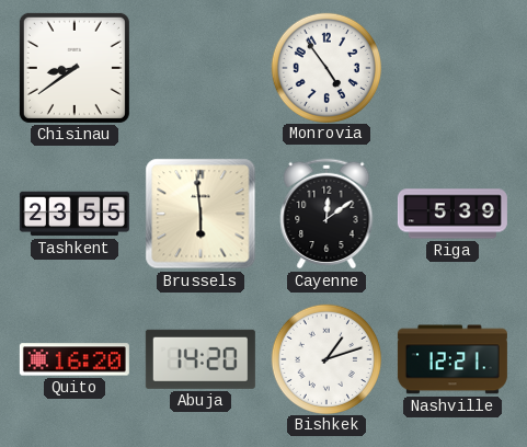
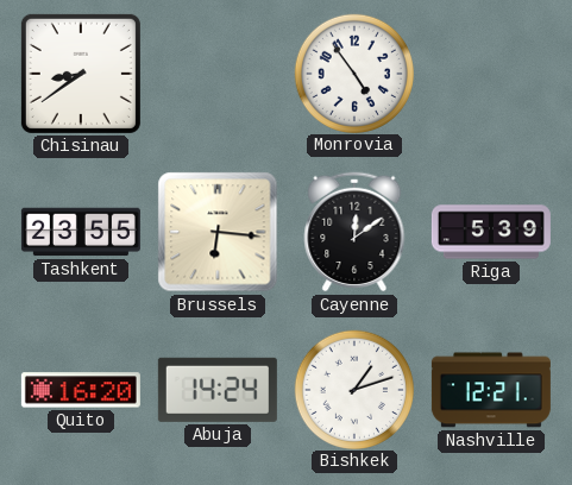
Brussels: 5:59 -> 6:16
Abuja: 14:20 -> 14:24
